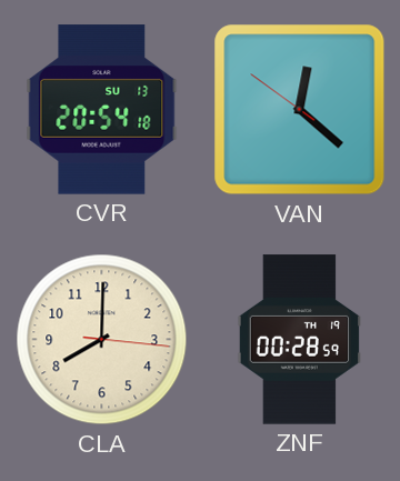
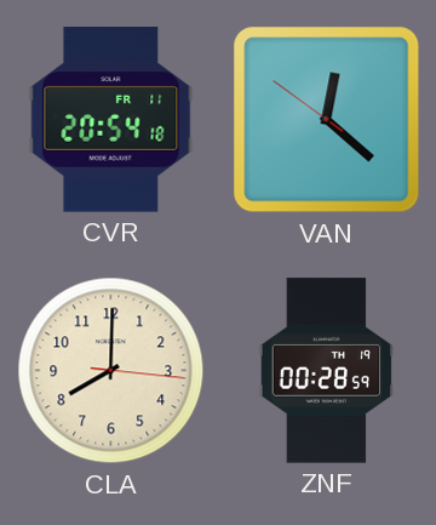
CVR date: SU 13 -> FR 11
